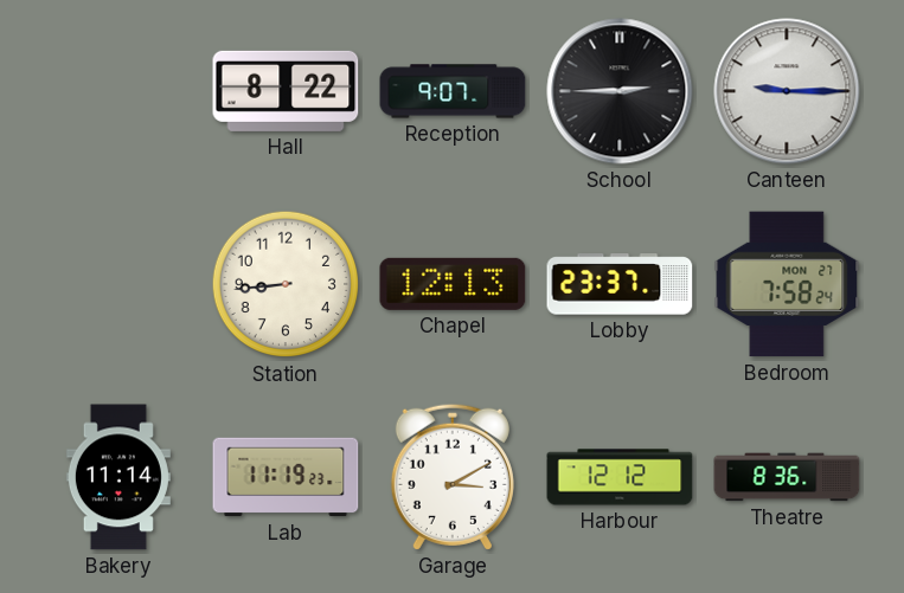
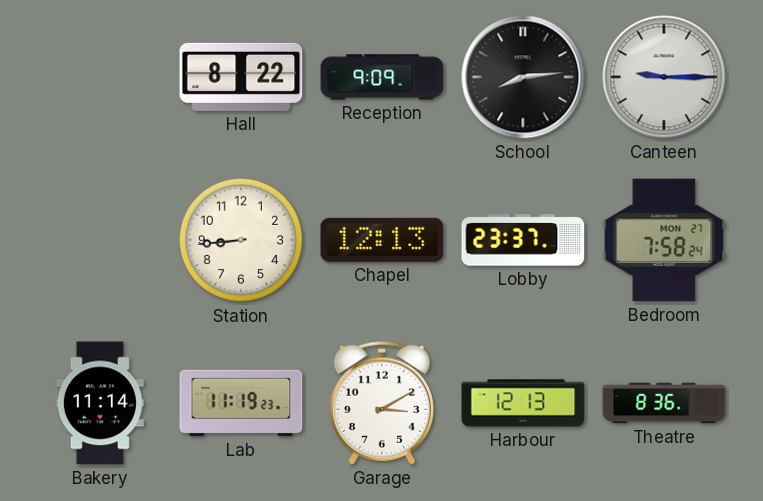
Reception: 9:07 -> 9:09
School: 2:45 -> 8:14
Harbour: 12:12 -> 12:13
